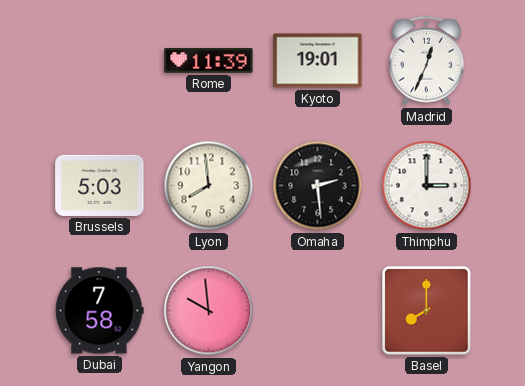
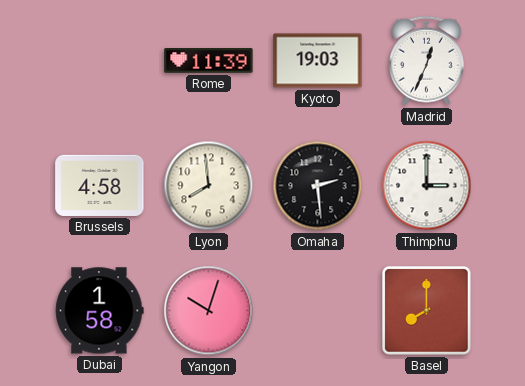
Kyoto: 19:01 -> 19:03
Brussels: 5:03 -> 4:58
Dubai: 7:58 -> 1:58
Yangon: 9:59 -> 10:03
